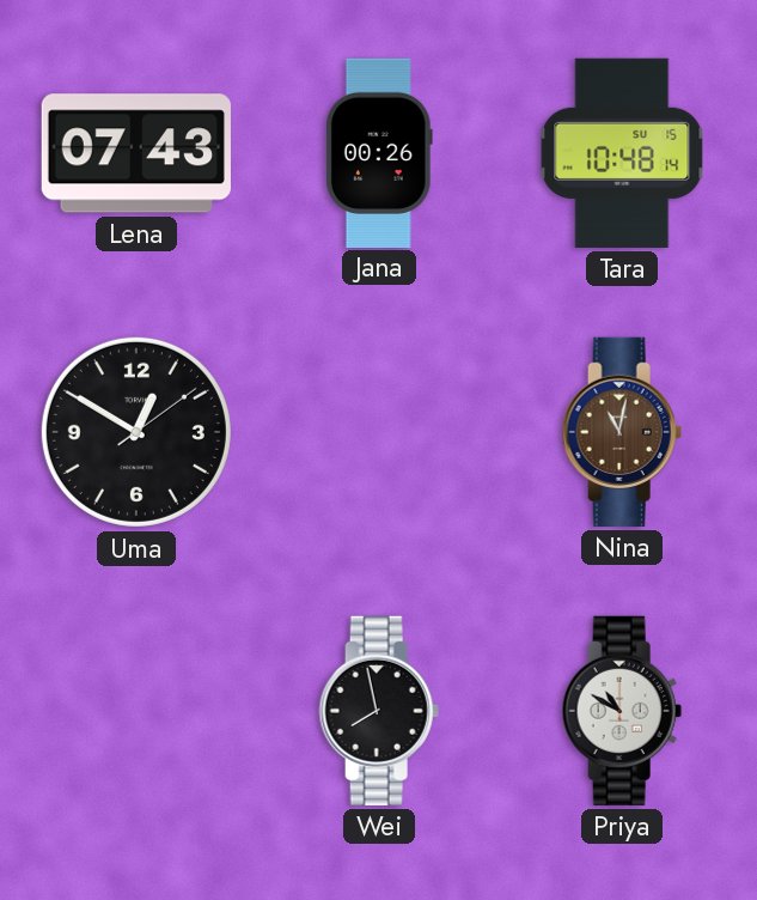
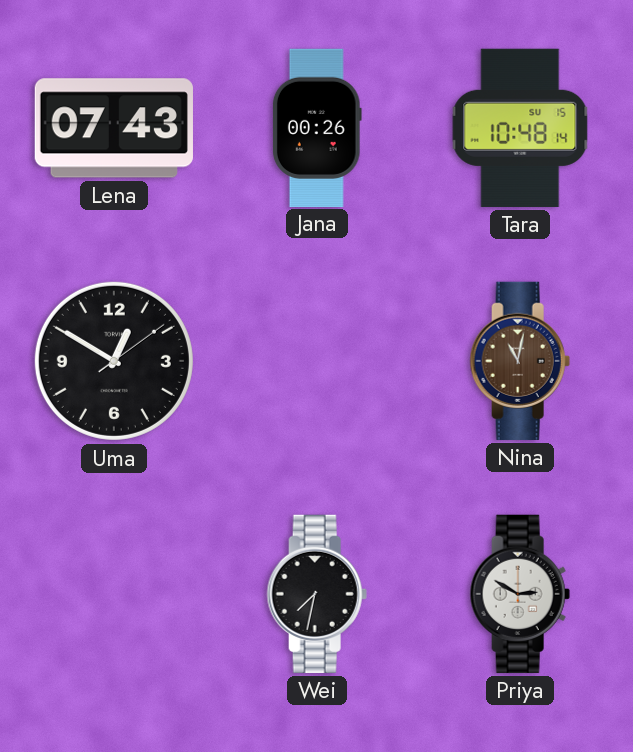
Wei: 7:58 -> 7:32
Priya: 10:50 -> 2:50
